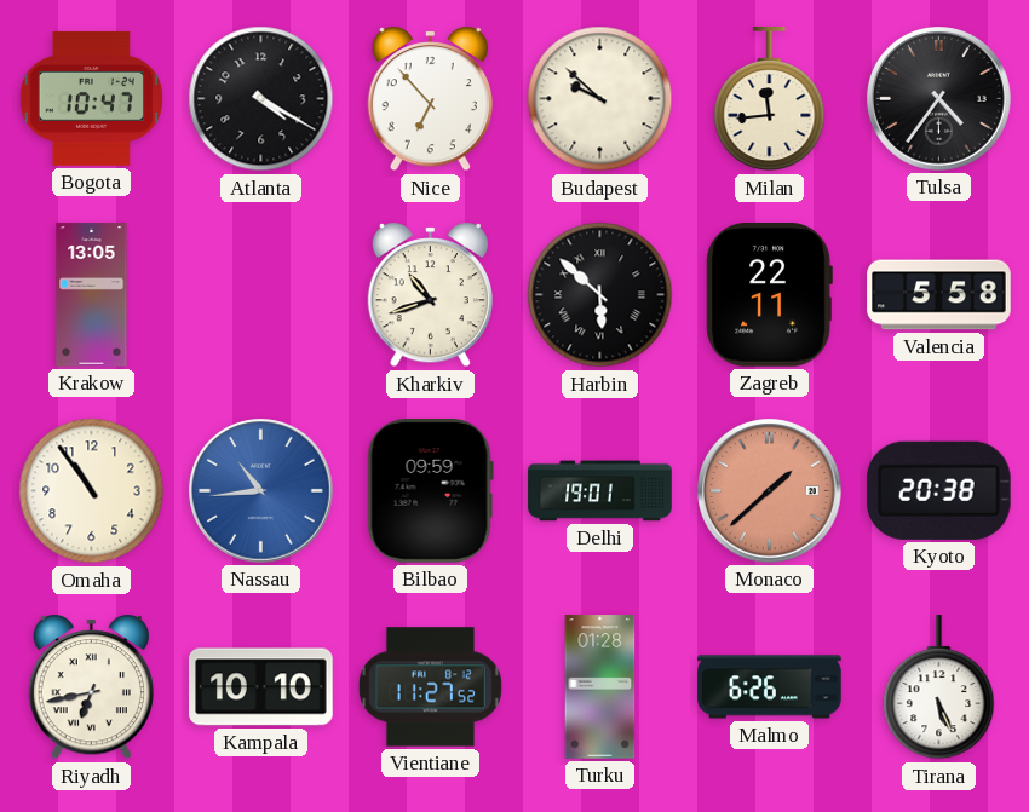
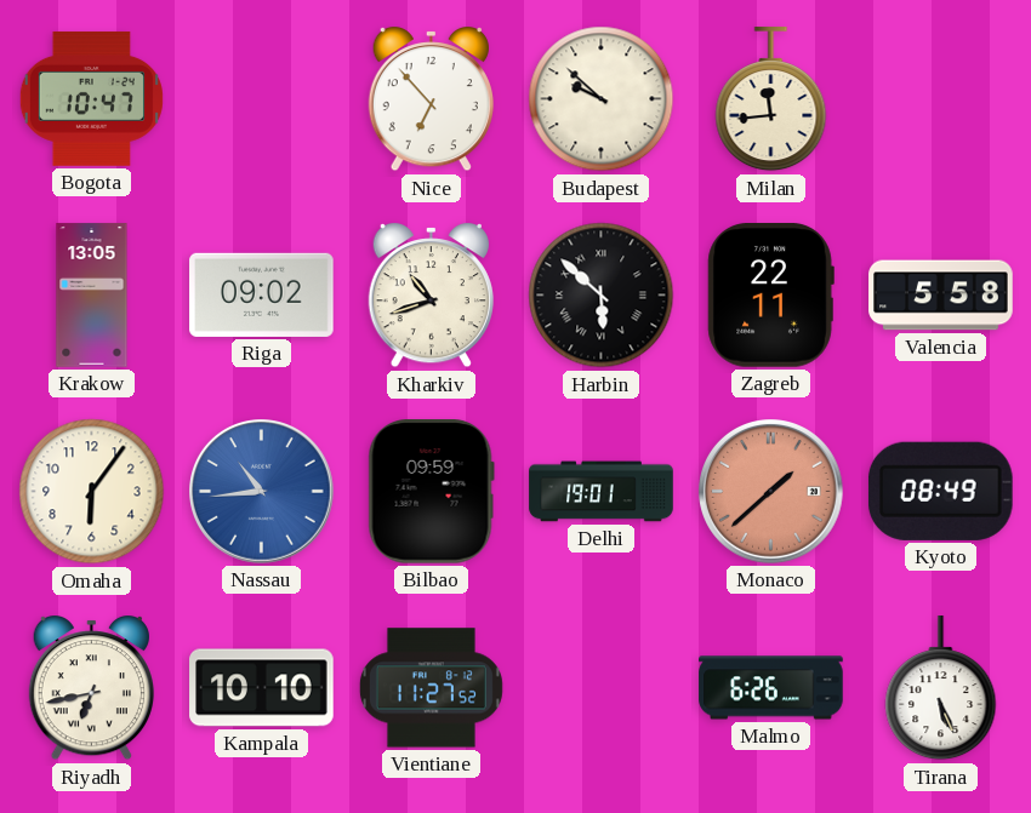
Atlanta: 4:20 -> none
Tulsa: 4:36 -> none
Riga: none -> 09:02
Omaha: 10:54 -> 6:06
Kyoto: 20:38 -> 08:49
Turku: 01:28 -> none
